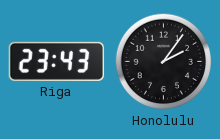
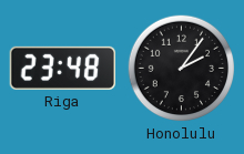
Riga: 23:43 -> 23:48
